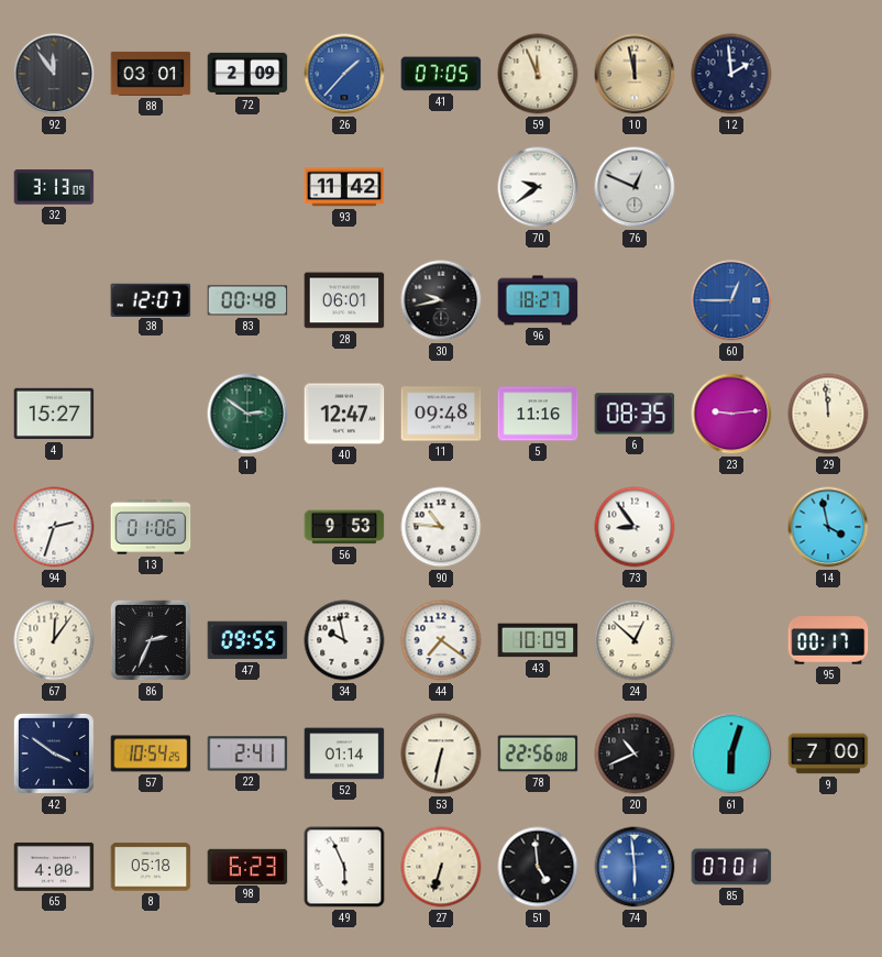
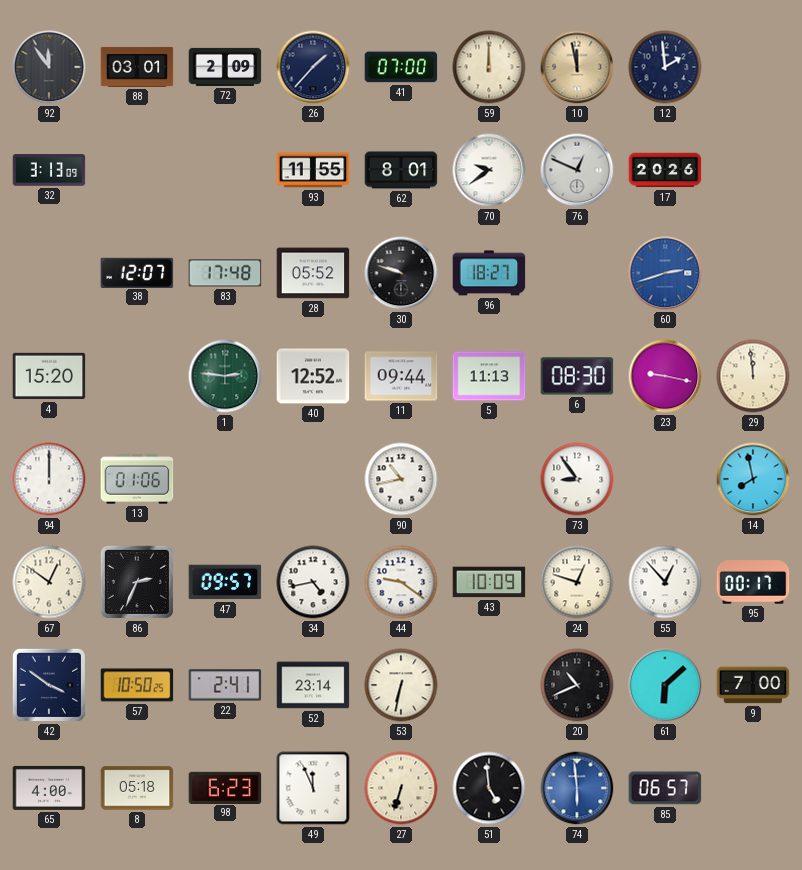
26 dial: blue -> navy
41: 07:05 -> 07:00
59: 11:56 -> 12:00
93: 11:42 -> 11:55
62: none -> 8:01
17: none -> 20:26
83: 00:48 -> 17:48
28: 06:01 -> 05:52
30: 9:43 -> 9:48
60: 12:45 -> 2:42
4: 15:27 -> 15:20
1: 2:51 -> 2:46
40: 12:47 -> 12:52
11: 09:48 -> 09:44
5: 11:16 -> 11:13
6: 08:35 -> 08:30
23: 9:14 -> 9:17
94: 2:33 -> 12:00
56: 9:53 -> none
90: 10:46 -> 10:43
14: 3:58 -> 7:58
67: 12:06 -> 12:51
47: 09:55 -> 09:57
34: 9:58 -> 4:43
44: 7:21 -> 9:21
24: 12:52 -> 12:48
55: none -> 12:53
57: 10:54 -> 10:50
52: 01:14 -> 23:14
78: 22:56 -> none
61: 6:03 -> 6:08
49: 5:56 -> 11:56
85: 07:01 -> 06:57
